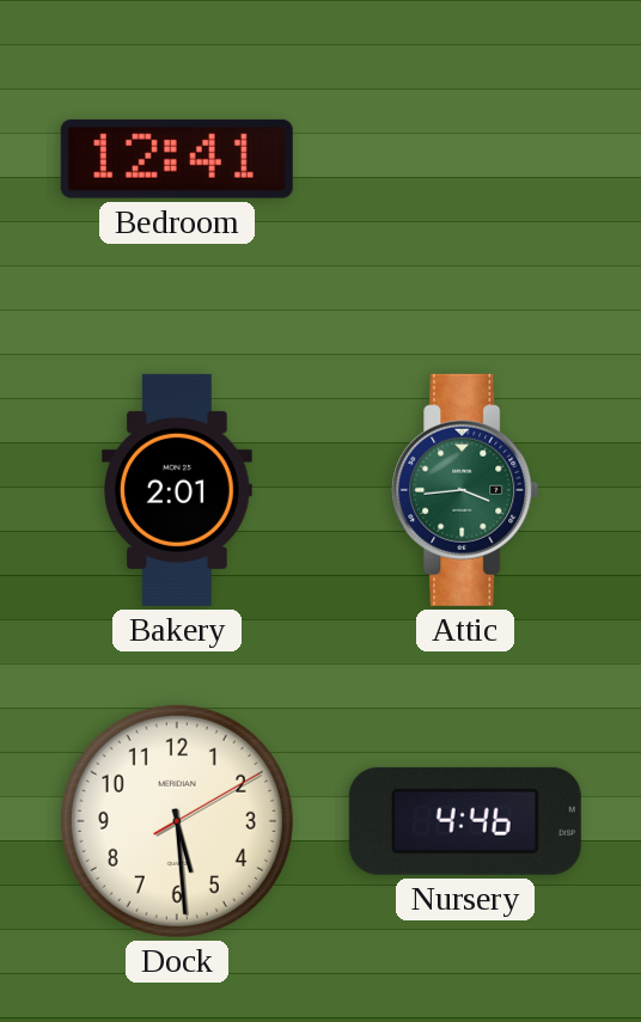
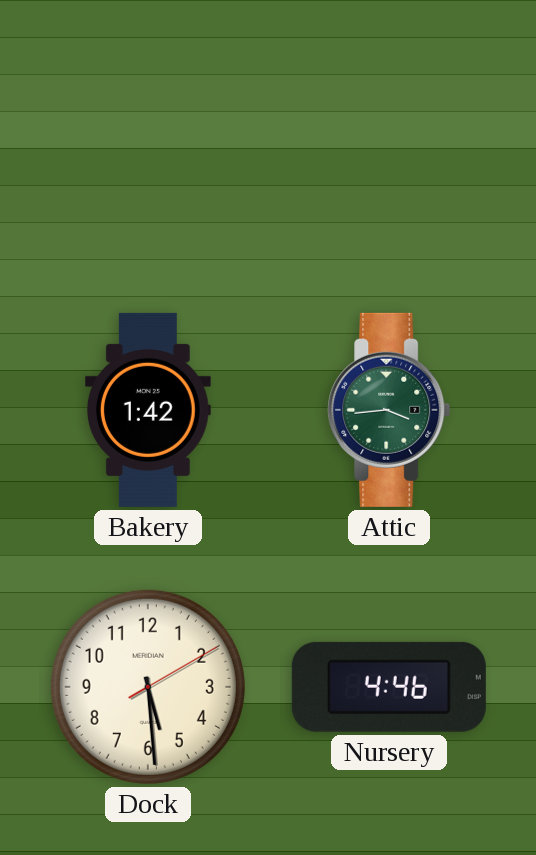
Bedroom: 12:41 -> none
Bakery: 2:01 -> 1:42
